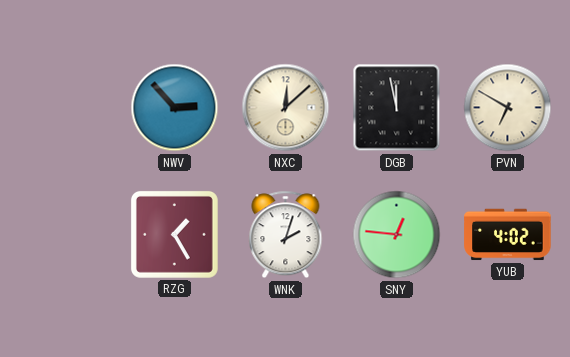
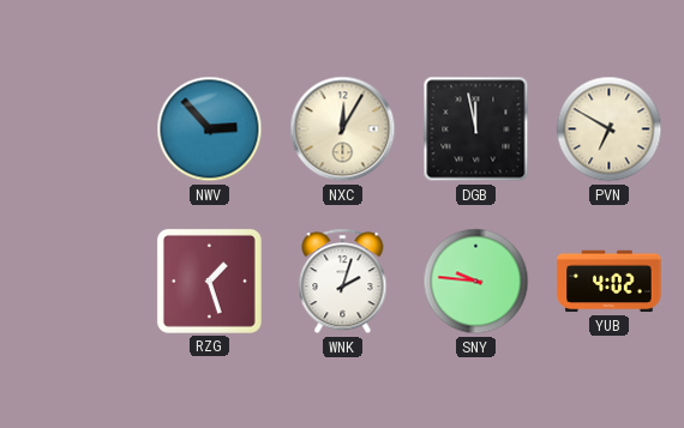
NXC: 12:08 -> 12:05
RZG: 1:25 -> 1:27
SNY: 12:46 -> 9:46
